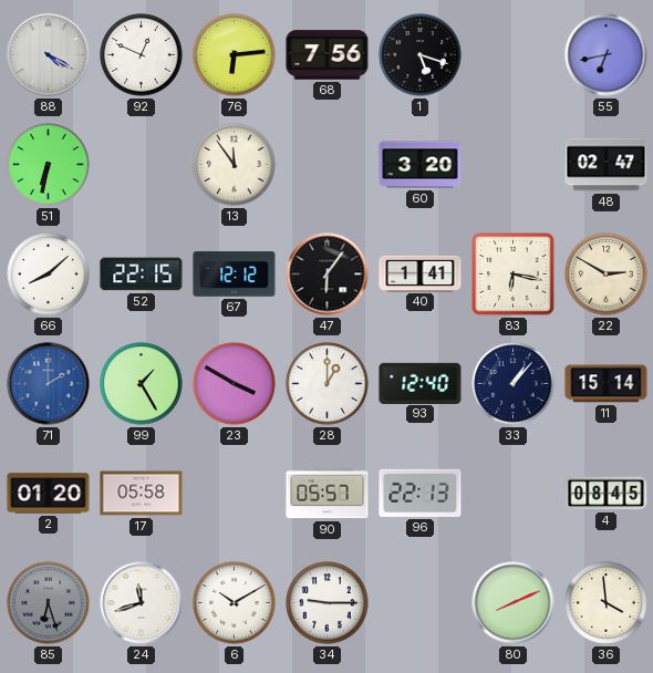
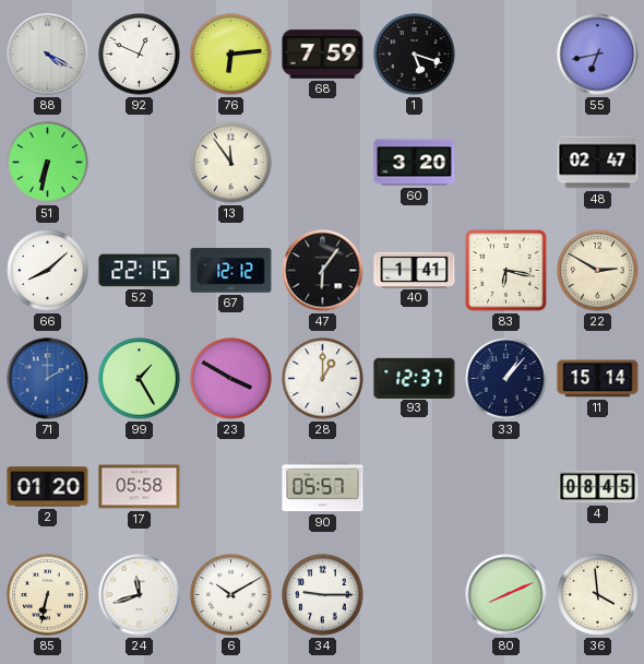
68: 7:56 -> 7:59
93: 12:40 -> 12:37
96: 22:13 -> none
85: 6:27 -> 6:32
85 dial: grey -> cream
